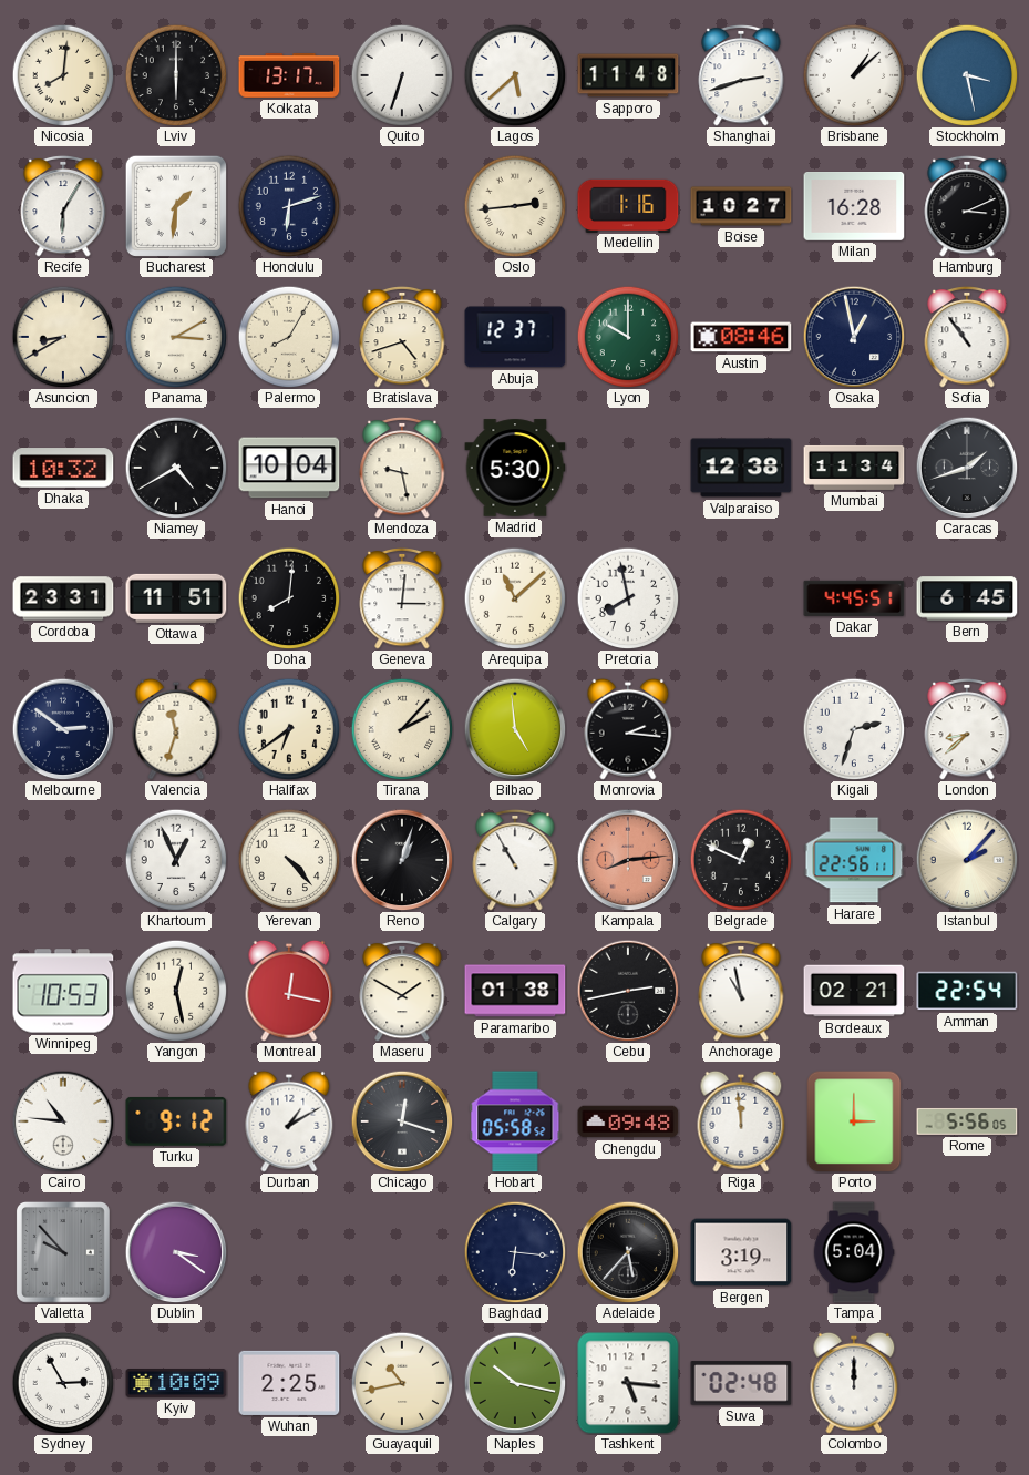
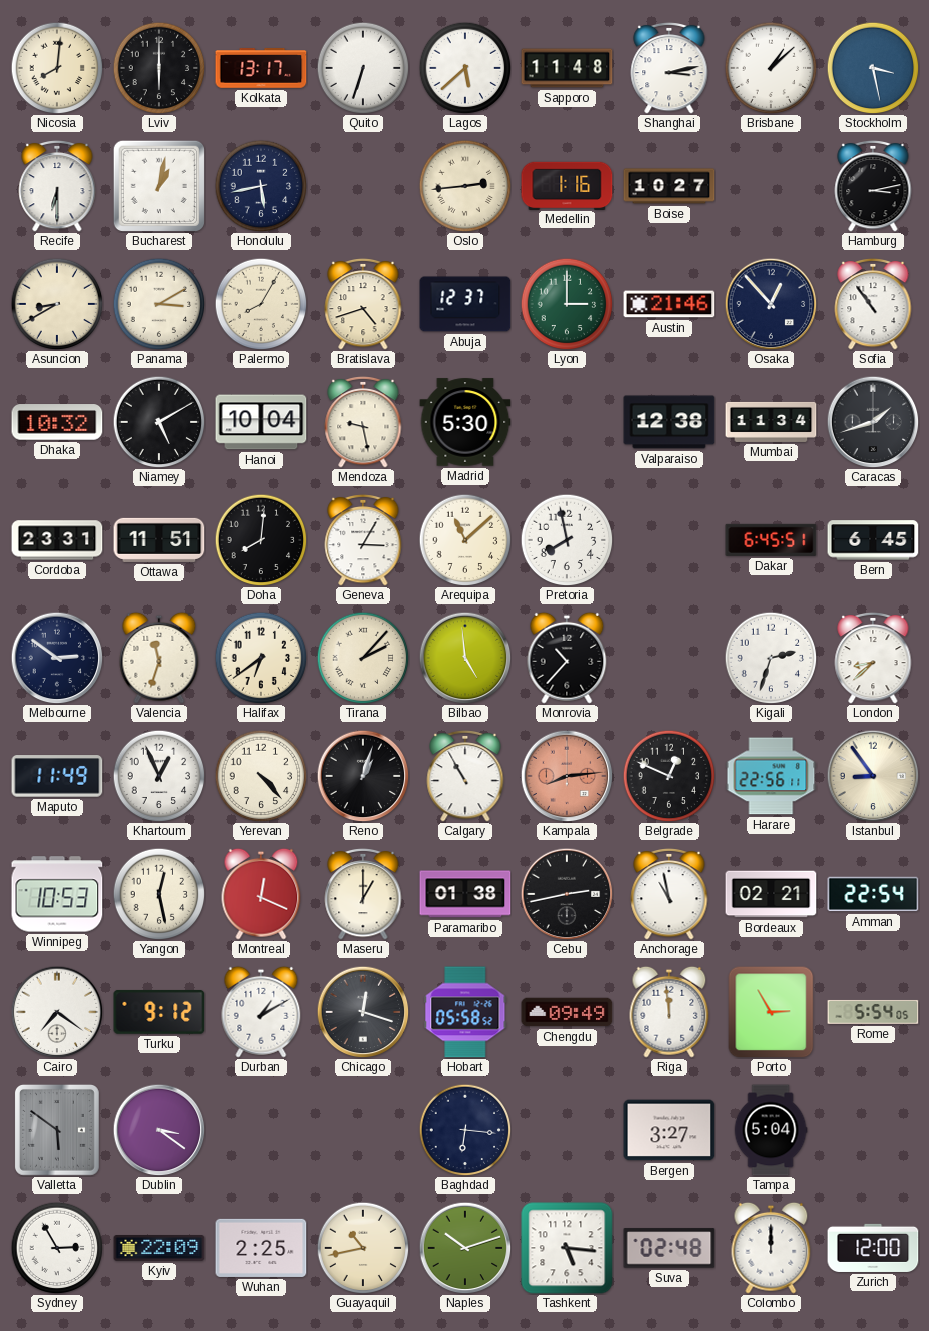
Shanghai: 2:42 -> 3:13
Recife: 6:05 -> 6:30
Bucharest: 1:31 -> 1:02
Honolulu: 6:12 -> 5:43
Milan: 16:28 -> none
Hamburg: 3:11 -> 3:13
Lyon: 10:00 -> 3:00
Austin: 08:46 -> 21:46
Osaka: 12:58 -> 12:53
Niamey: 4:40 -> 5:10
Geneva: 3:01 -> 3:05
Dakar: 4:45 -> 6:45
Monrovia: 2:16 -> 10:37
Maputo: none -> 11:49
Istanbul: 2:07 -> 8:54
Montreal: 12:17 -> 12:19
Maseru: 1:50 -> 1:00
Cairo: 10:46 -> 7:21
Chengdu: 09:48 -> 09:49
Porto: 3:00 -> 2:55
Rome: 5:56 -> 5:54
Valletta: 9:53 -> 5:51
Adelaide: 5:37 -> none
Bergen: 3:19 -> 3:27
Kyiv: 10:09 -> 22:09
Naples: 10:17 -> 10:12
Zurich: none -> 12:00
